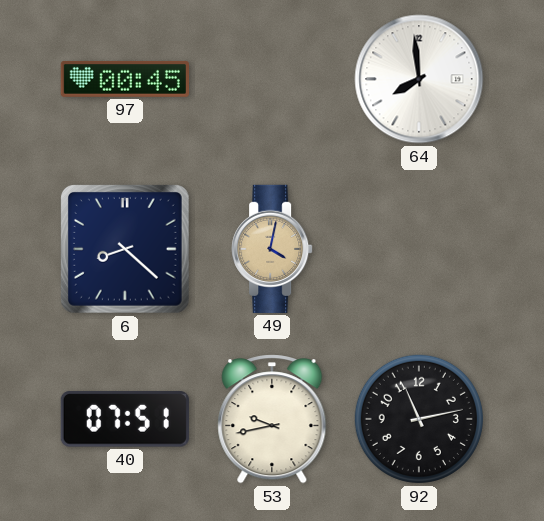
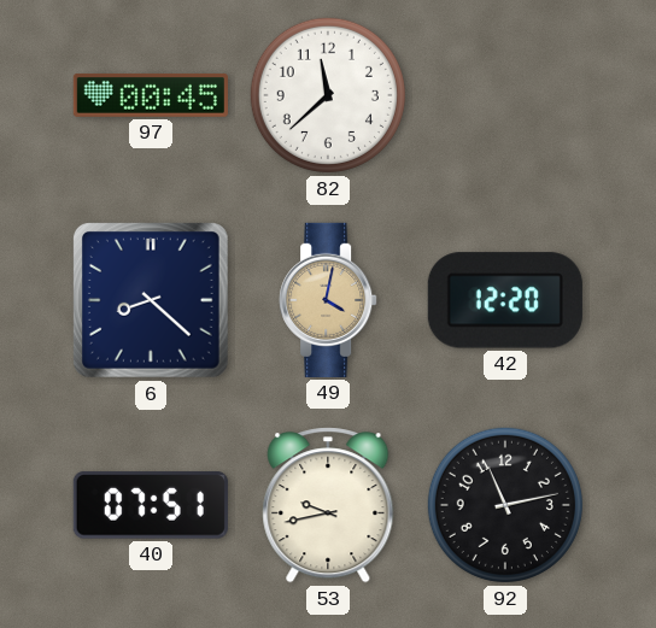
82: none -> 11:38
64: 7:59 -> none
42: none -> 12:20
